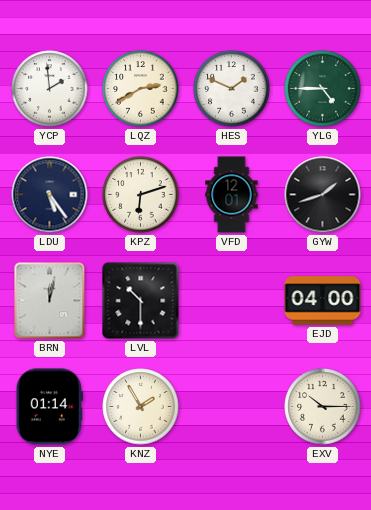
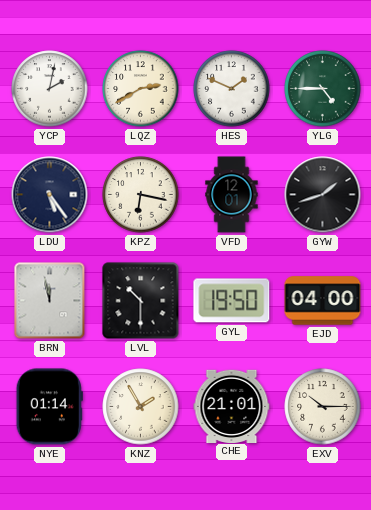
YCP: 1:59 -> 2:02
KPZ: 6:12 -> 6:17
BRN: 12:02 -> 11:58
GYL: none -> 19:50
CHE: none -> 21:01
